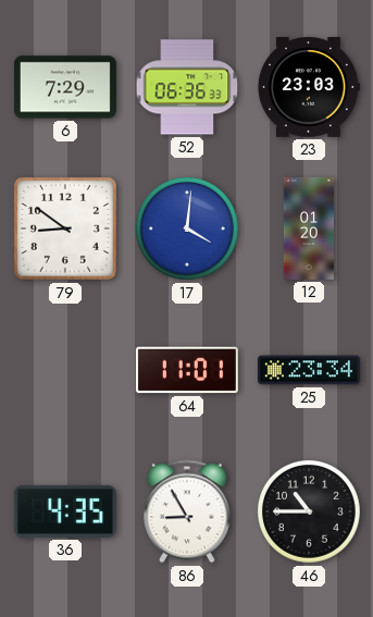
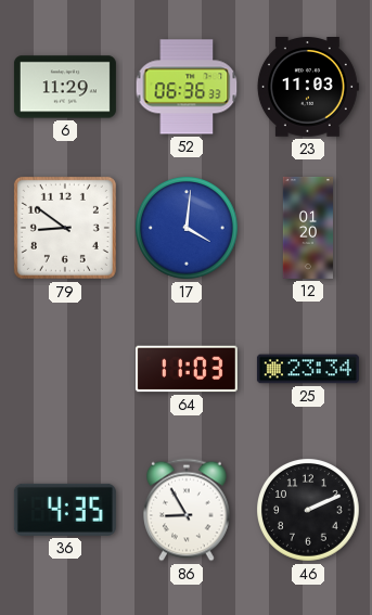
6: 7:29 -> 11:29
23: 23:03 -> 11:03
64: 11:01 -> 11:03
46: 10:45 -> 2:11
